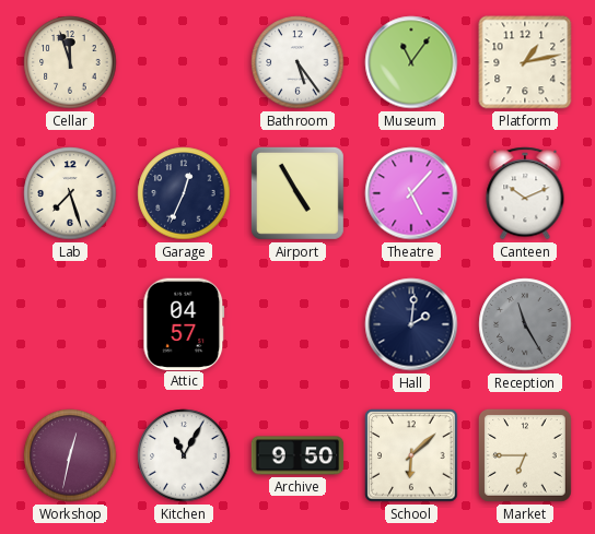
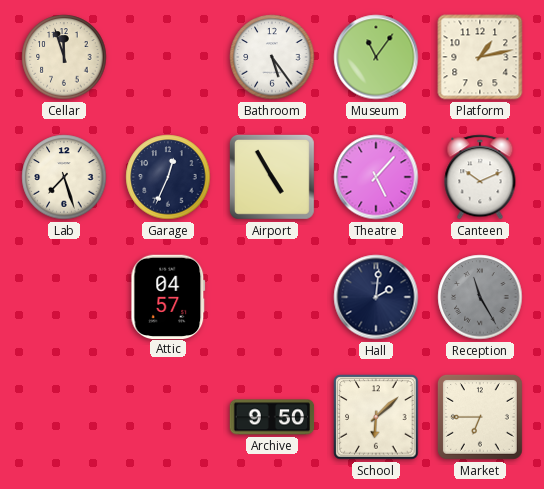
Workshop: 12:32 -> none
Kitchen: 11:05 -> none
